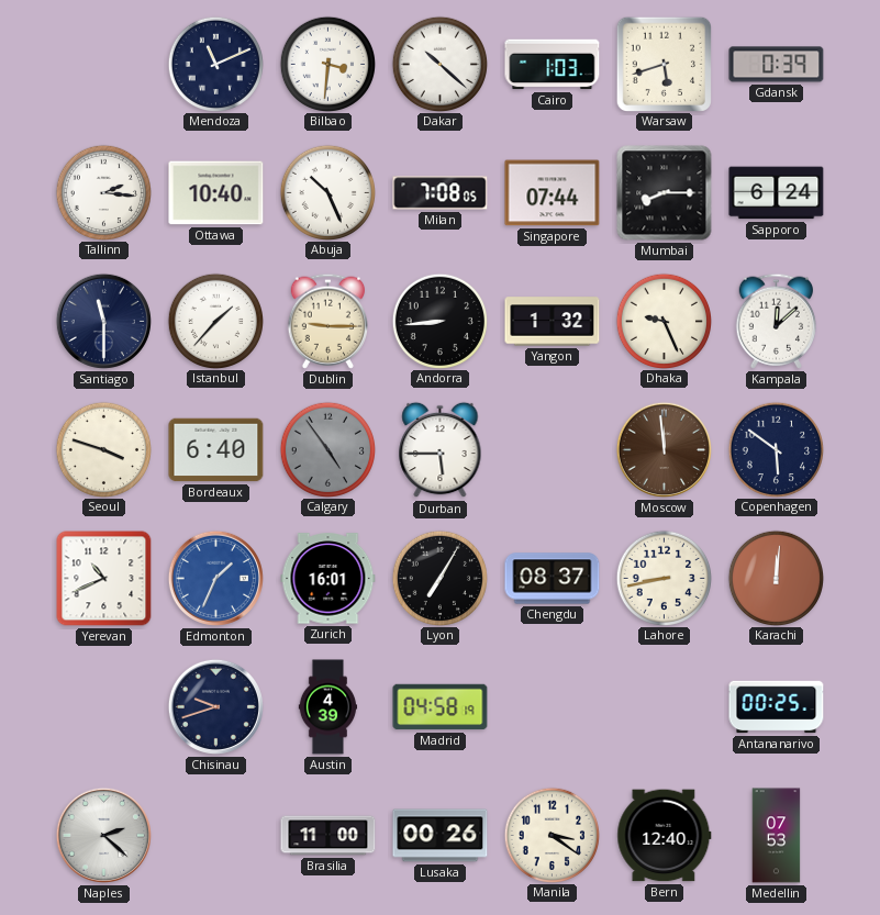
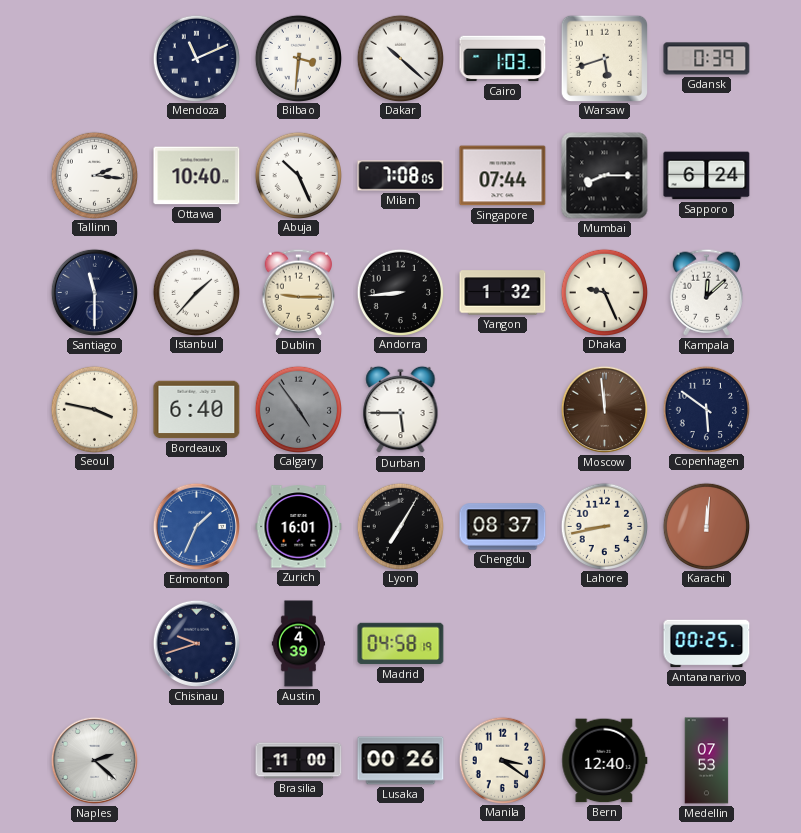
Seoul: 3:48 -> 3:47
Yerevan: 10:41 -> none
